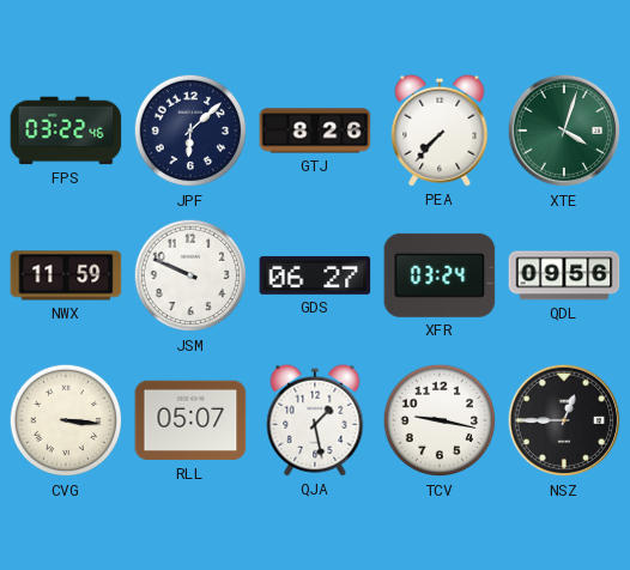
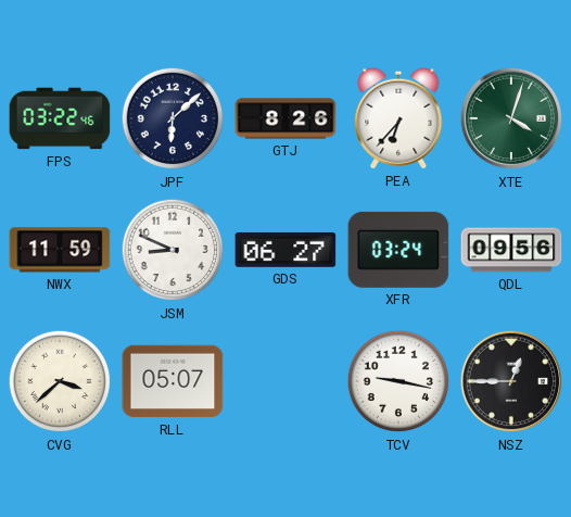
PEA: 7:37 -> 6:37
JSM: 9:49 -> 8:49
CVG: 3:16 -> 3:38
QJA: 1:28 -> none
